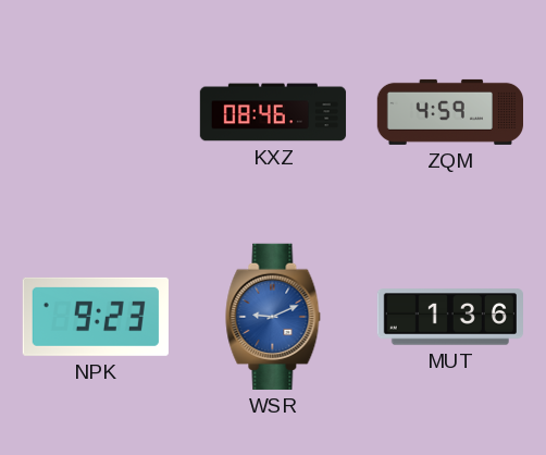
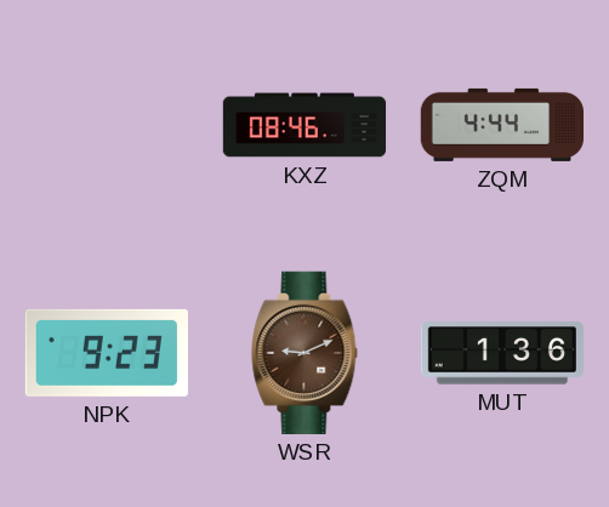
ZQM: 4:59 -> 4:44
WSR dial: blue -> brown
